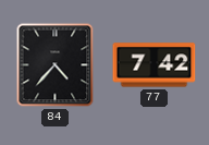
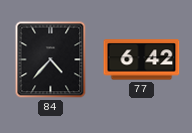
77: 7:42 -> 6:42
